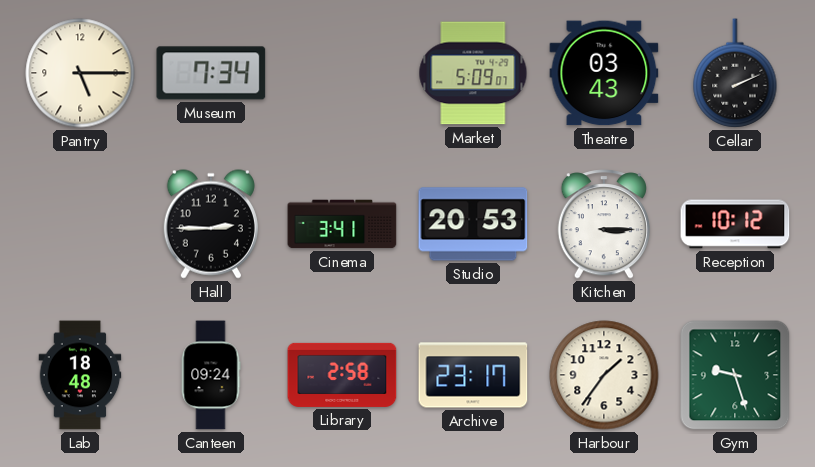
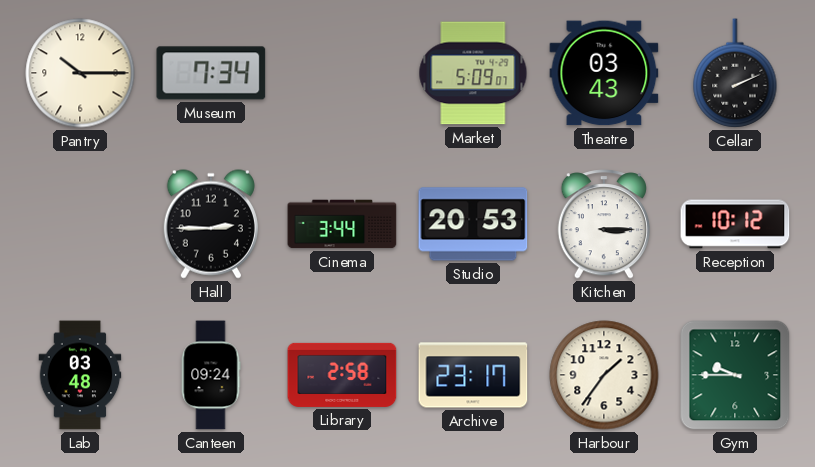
Pantry: 5:15 -> 10:15
Cinema: 3:41 -> 3:44
Lab: 18:48 -> 03:48
Gym: 9:27 -> 9:45
